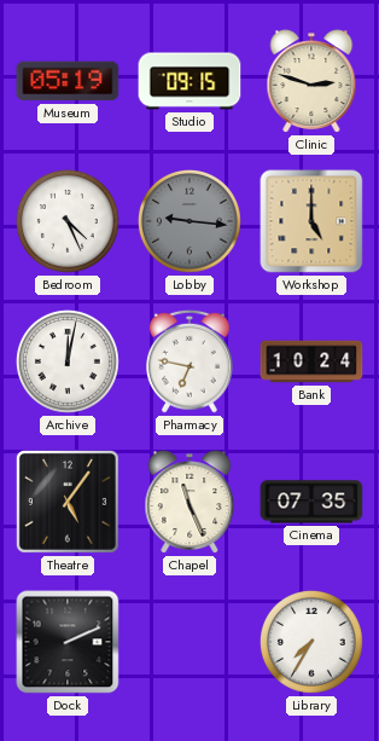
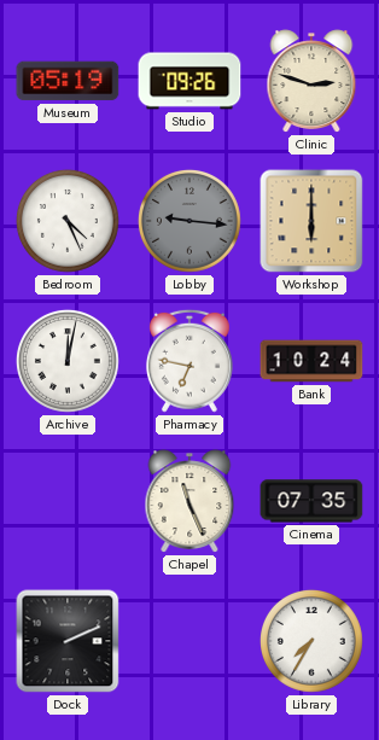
Studio: 09:15 -> 09:26
Workshop: 5:00 -> 6:00
Theatre: 5:06 -> none
